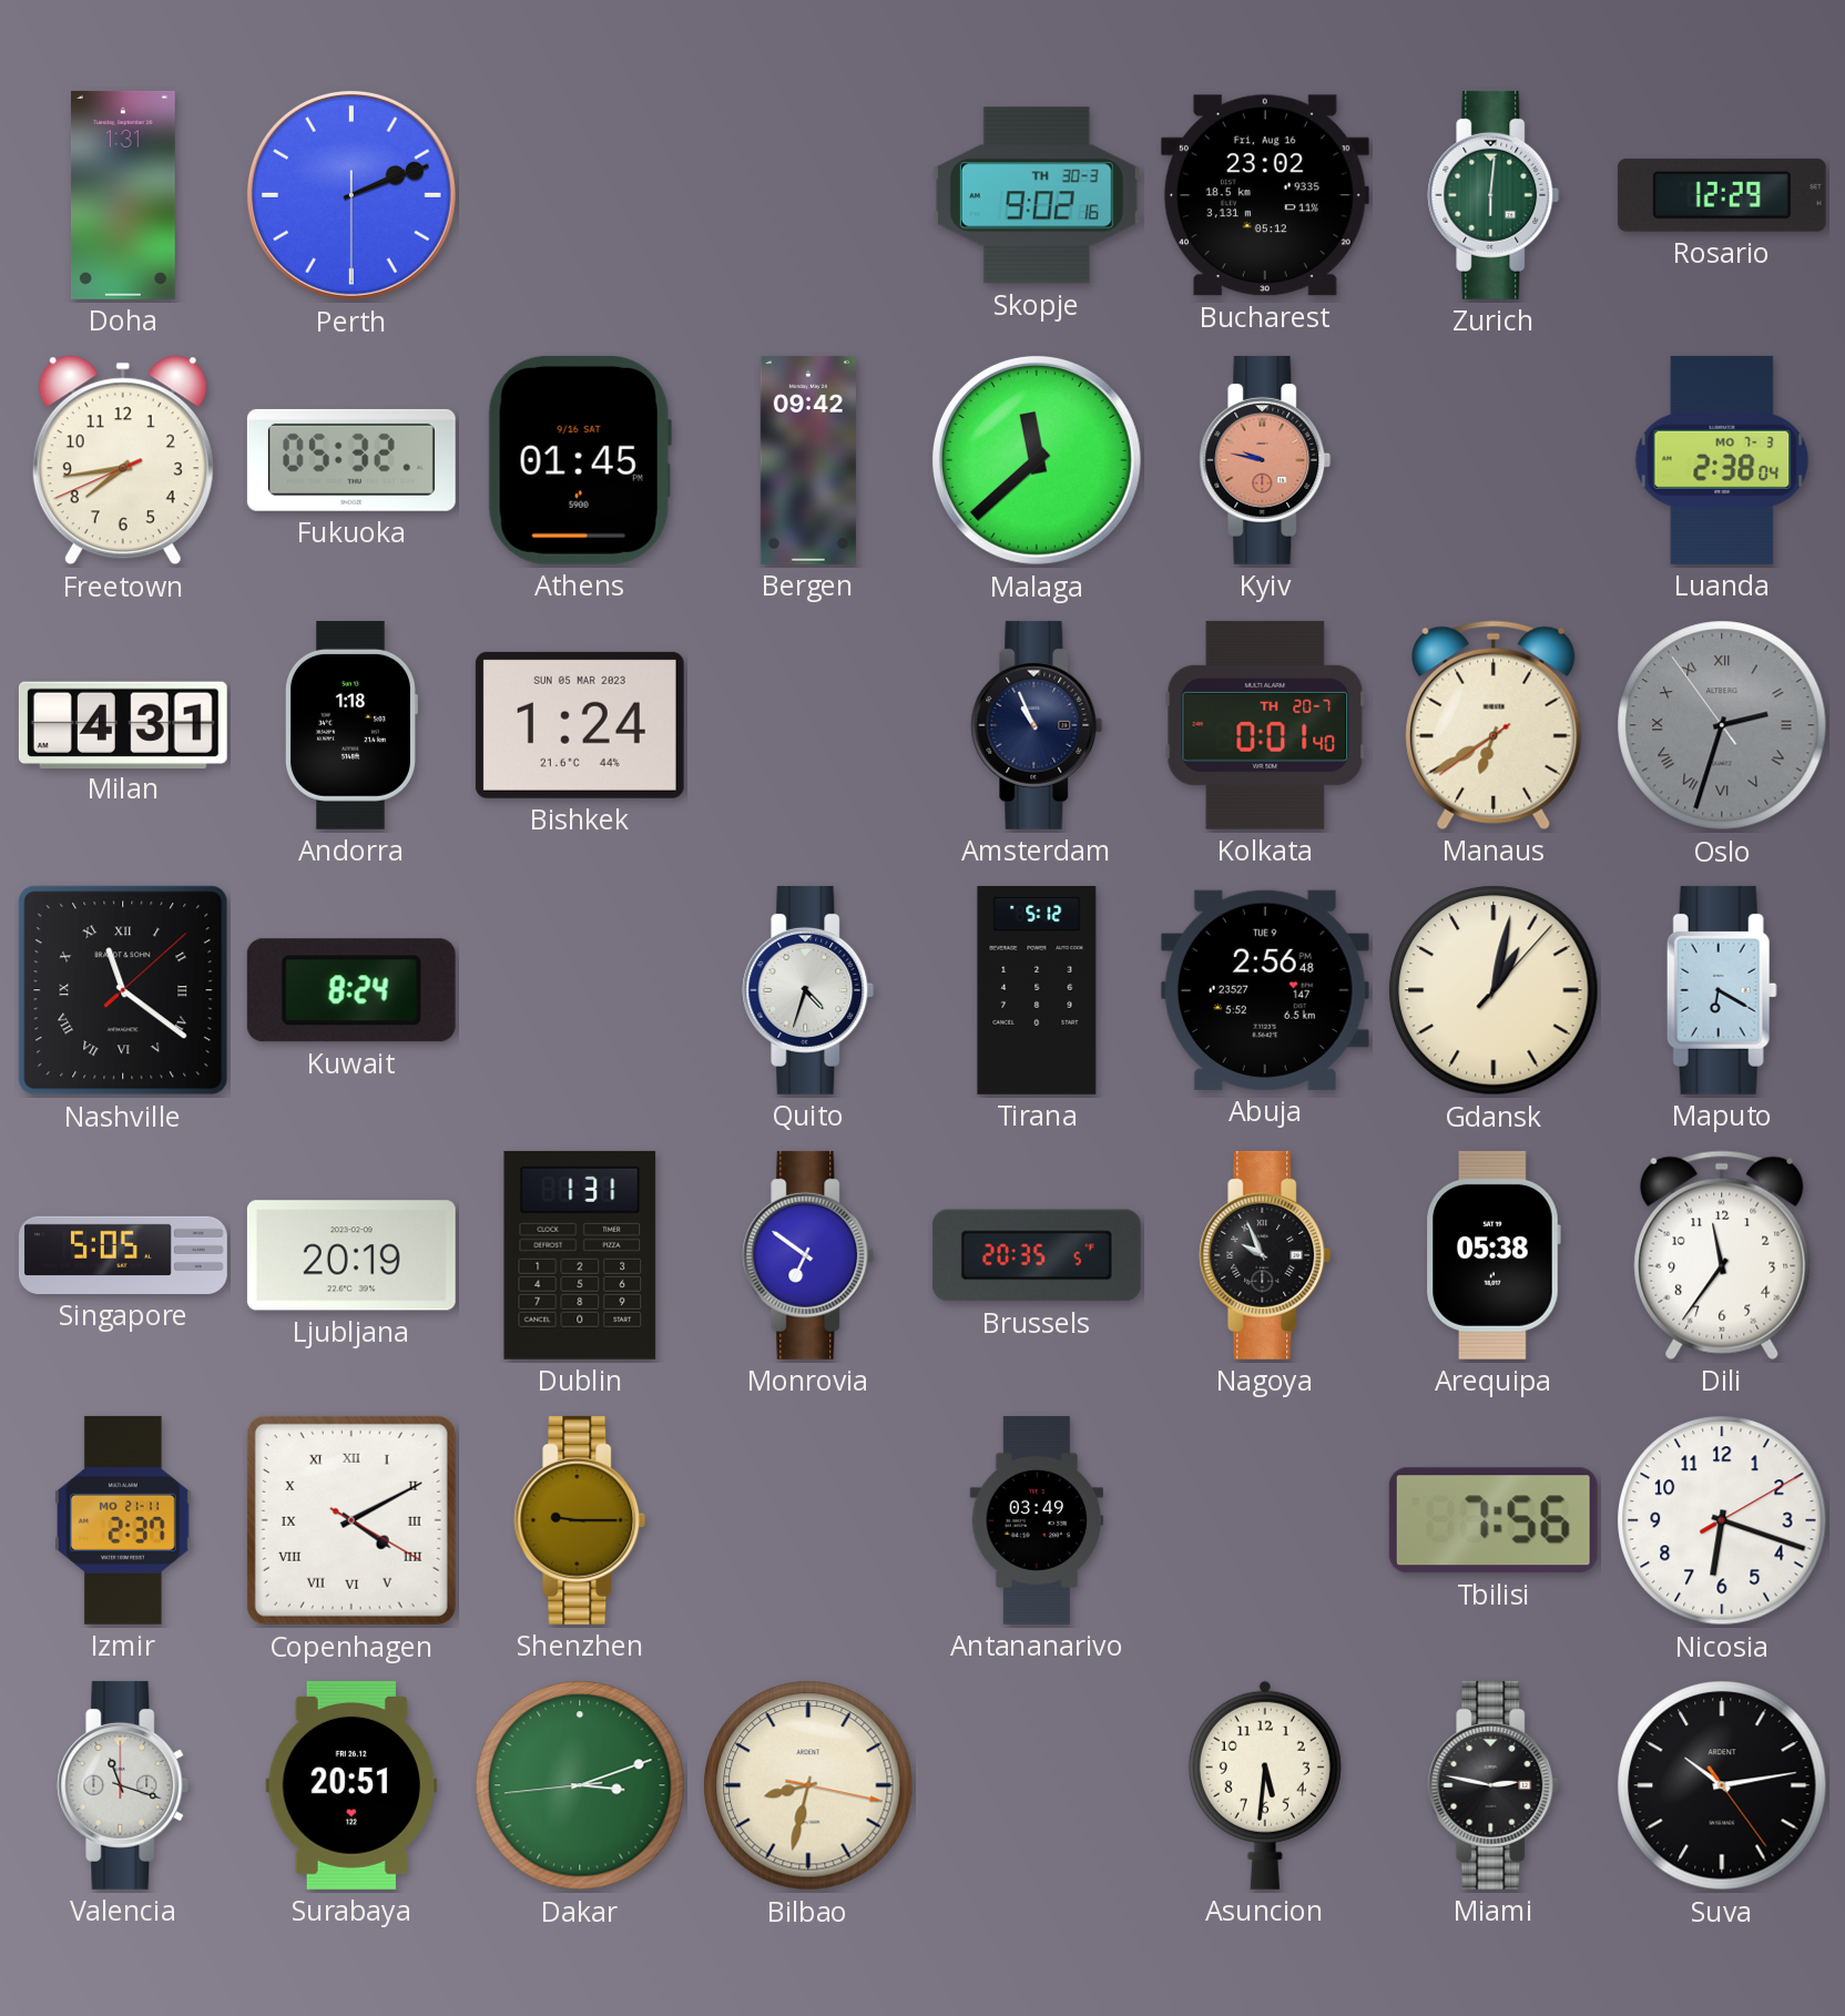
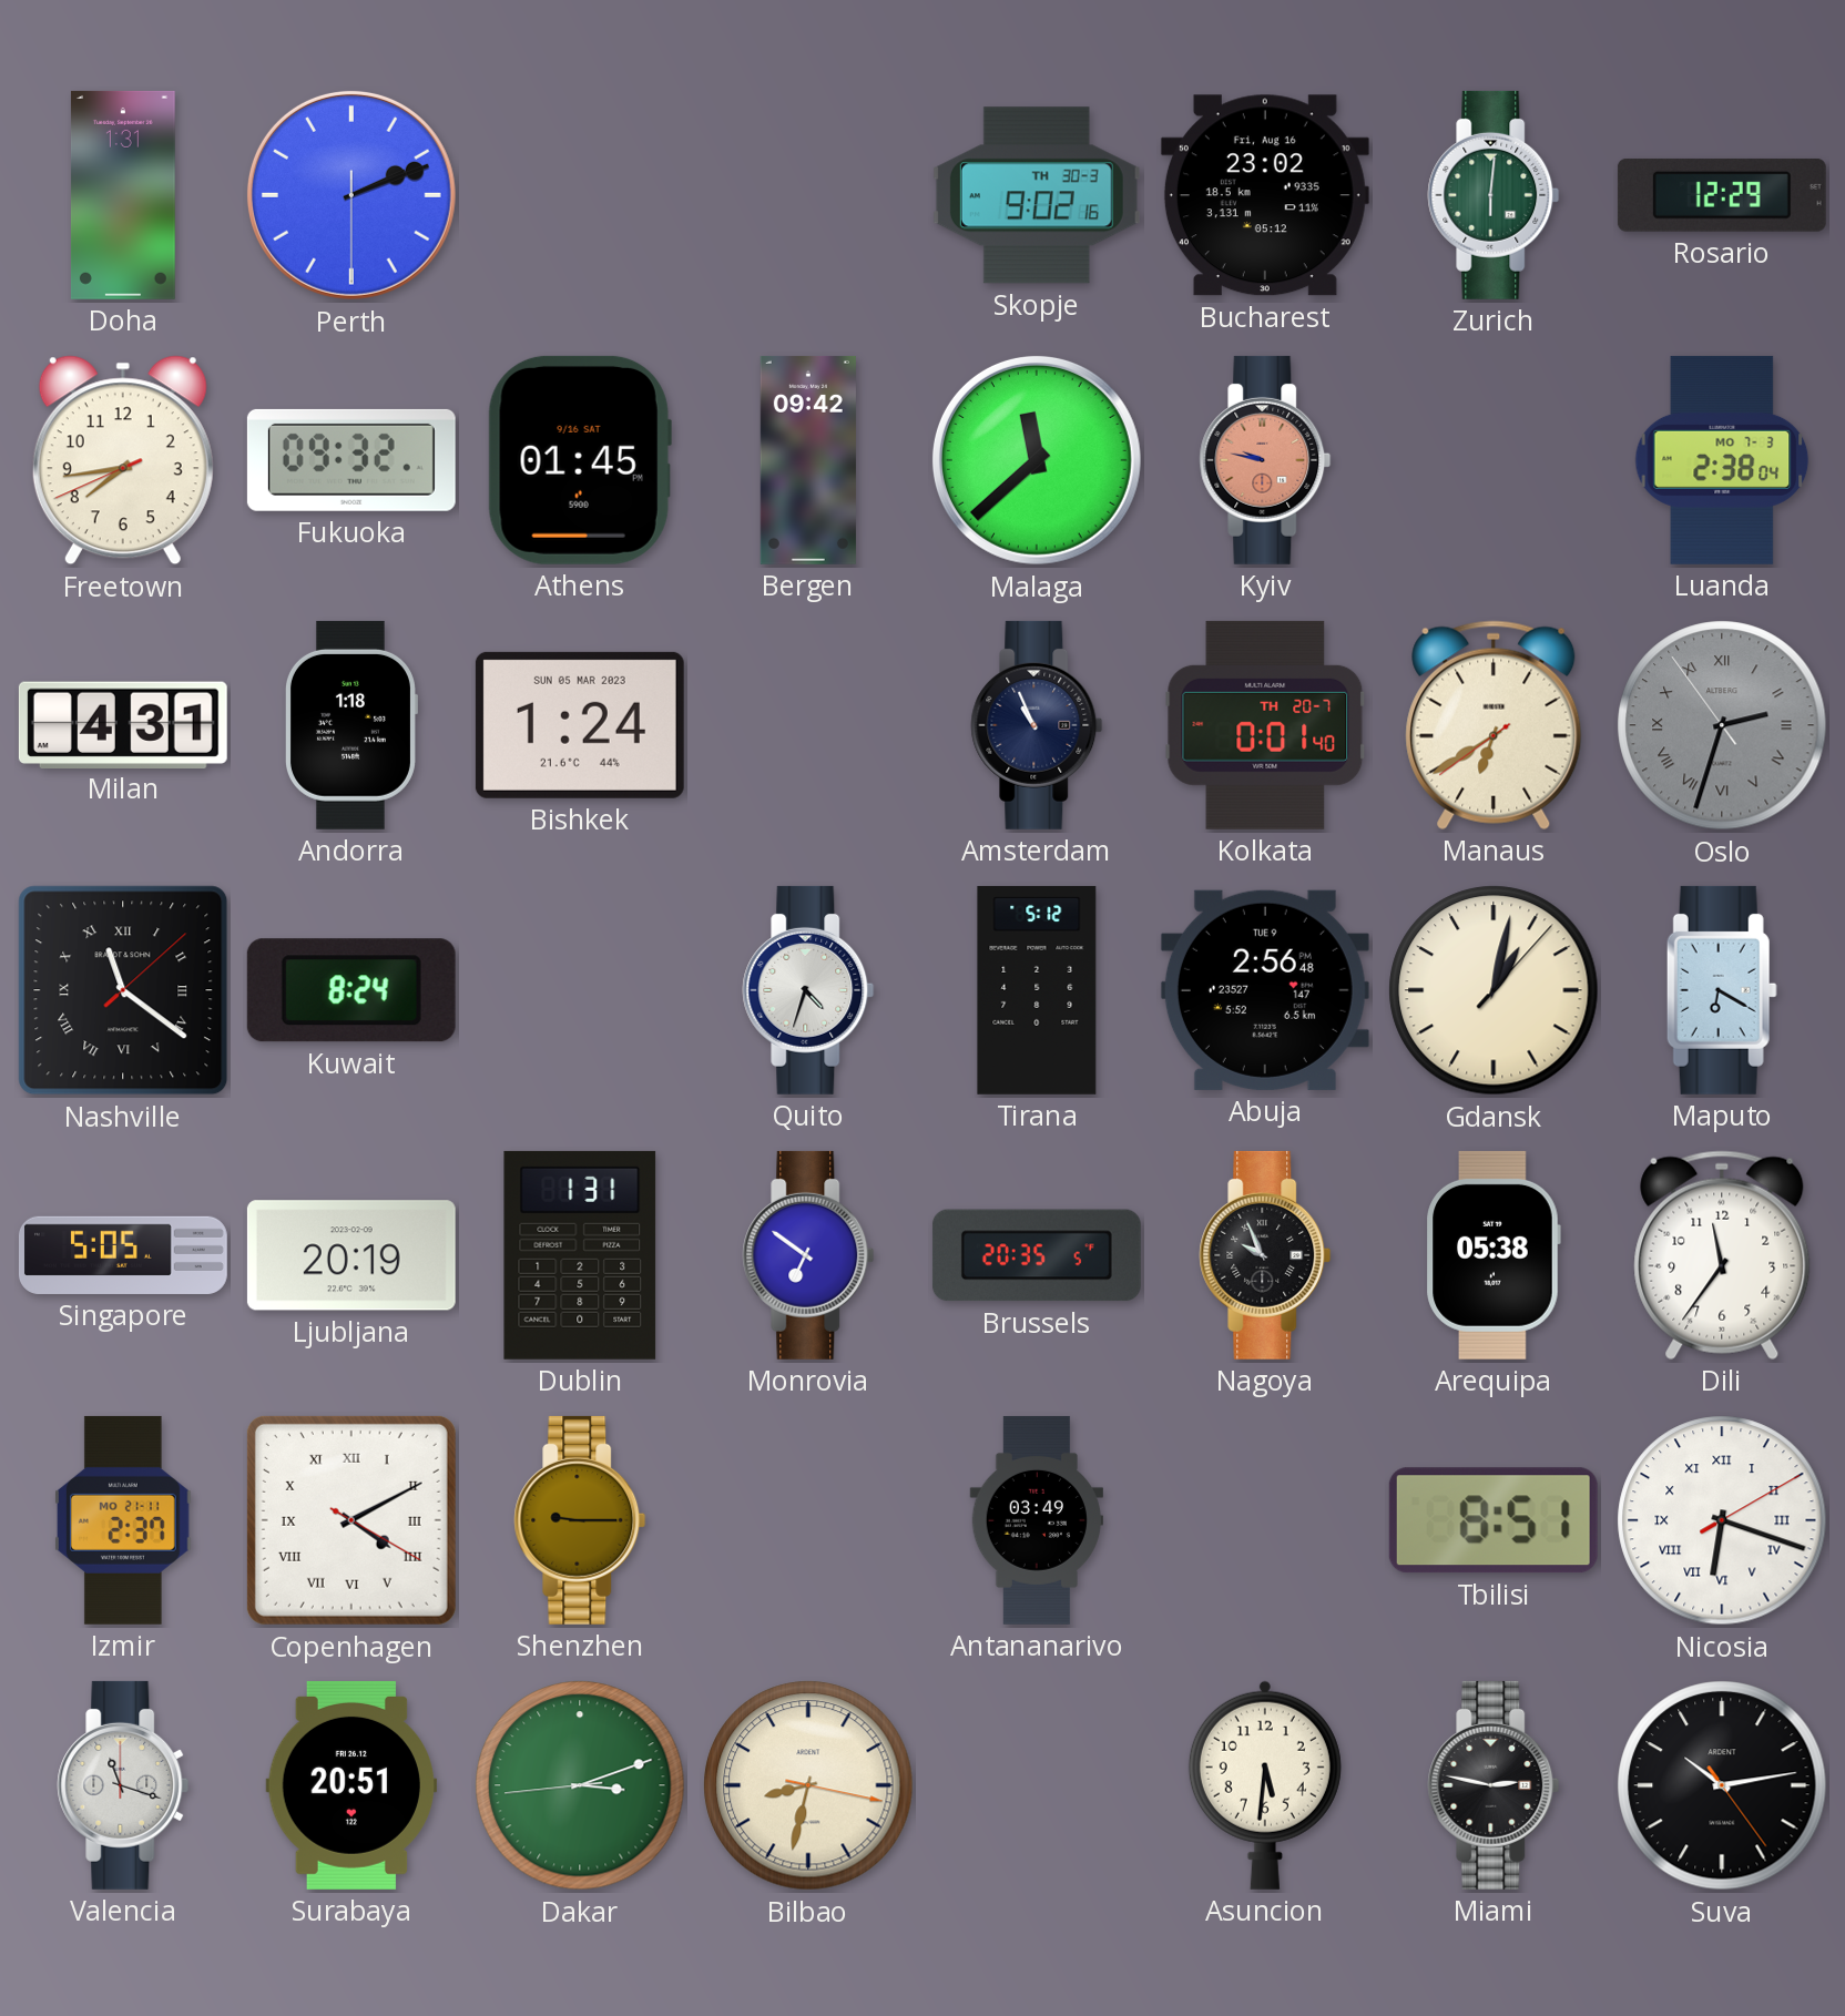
Fukuoka: 05:32 -> 09:32
Tbilisi: 7:56 -> 8:51
Nicosia numerals: Arabic -> Roman
